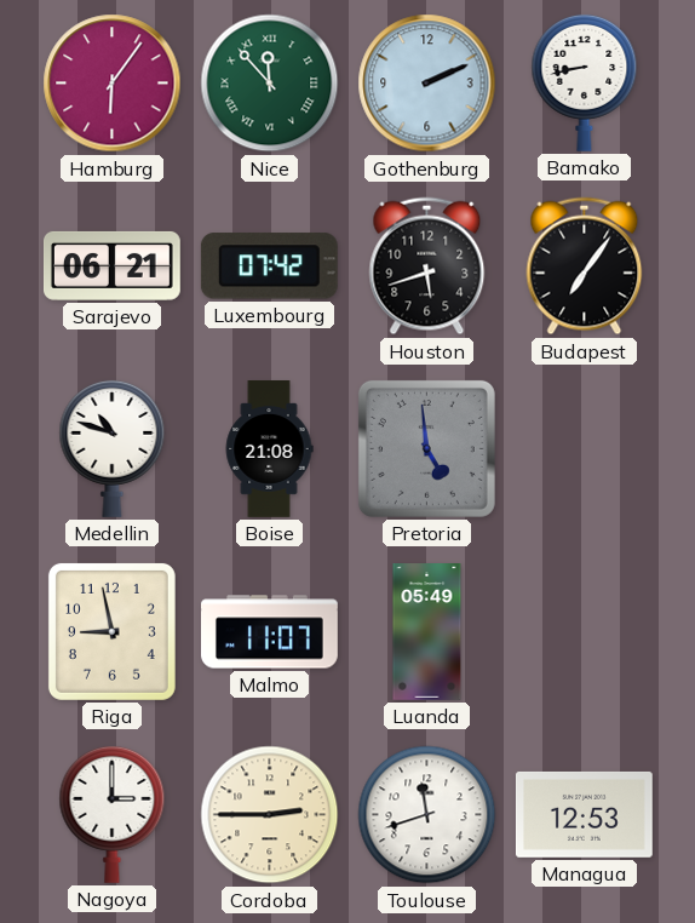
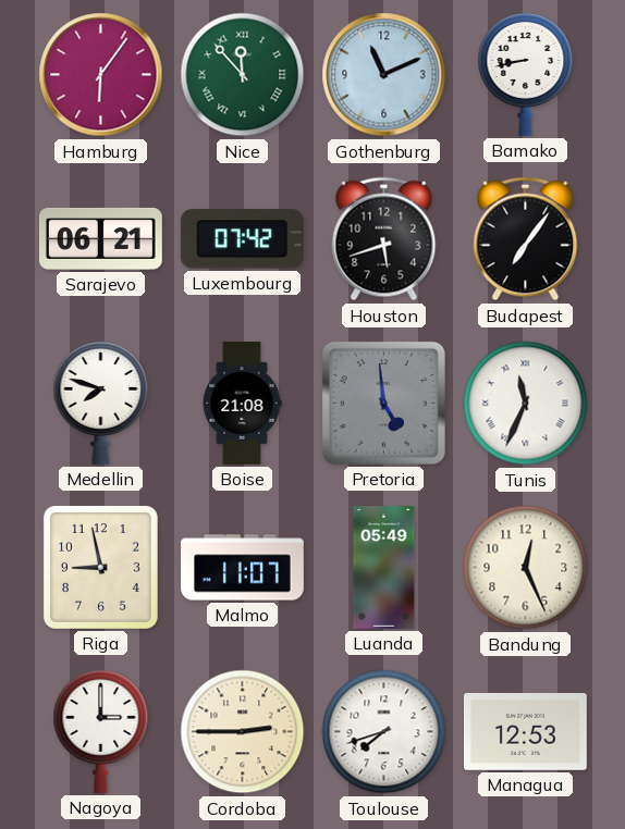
Gothenburg: 2:11 -> 11:11
Medellin: 10:48 -> 7:48
Tunis: none -> 11:34
Bandung: none -> 12:26
Toulouse: 11:42 -> 7:42
